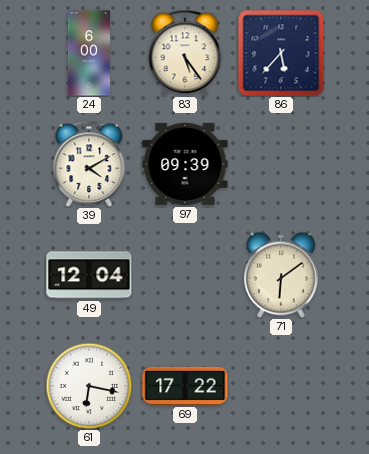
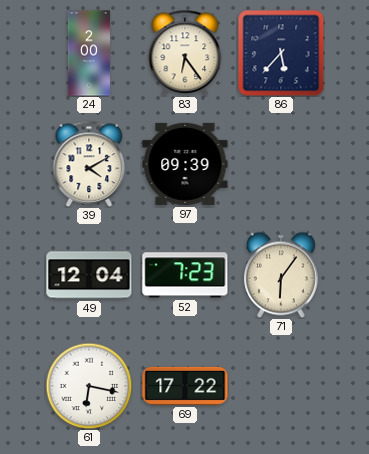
24: 6:00 -> 2:00
83: 5:24 -> 6:24
52: none -> 7:23
71: 6:09 -> 6:06
